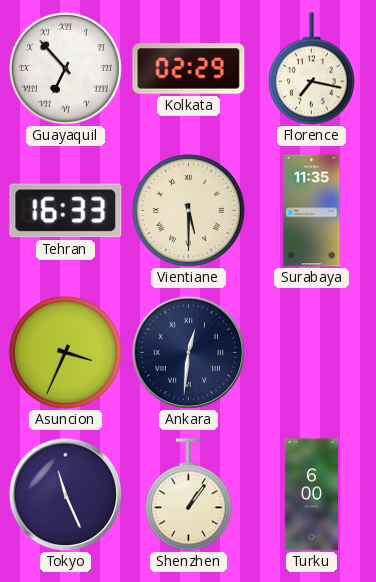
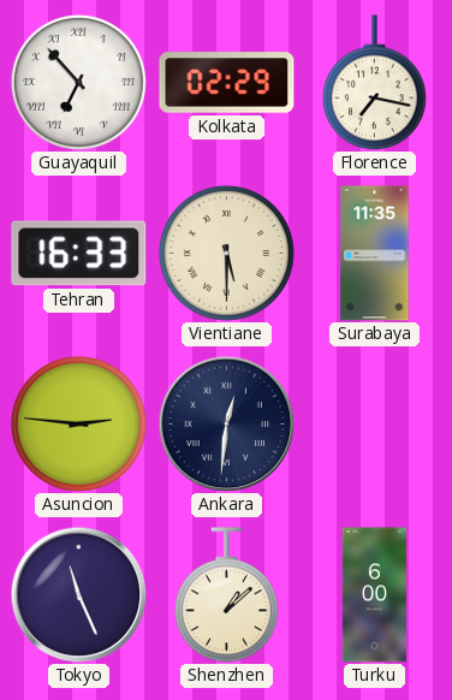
Asuncion: 3:34 -> 2:46
Shenzhen: 1:06 -> 1:08
